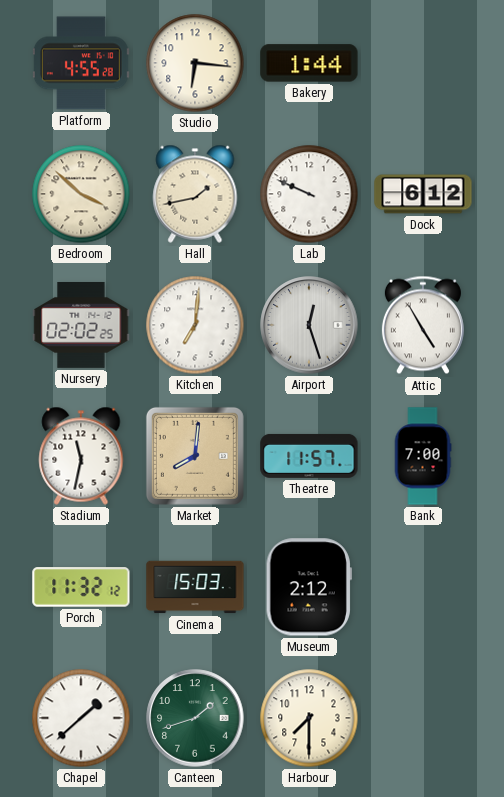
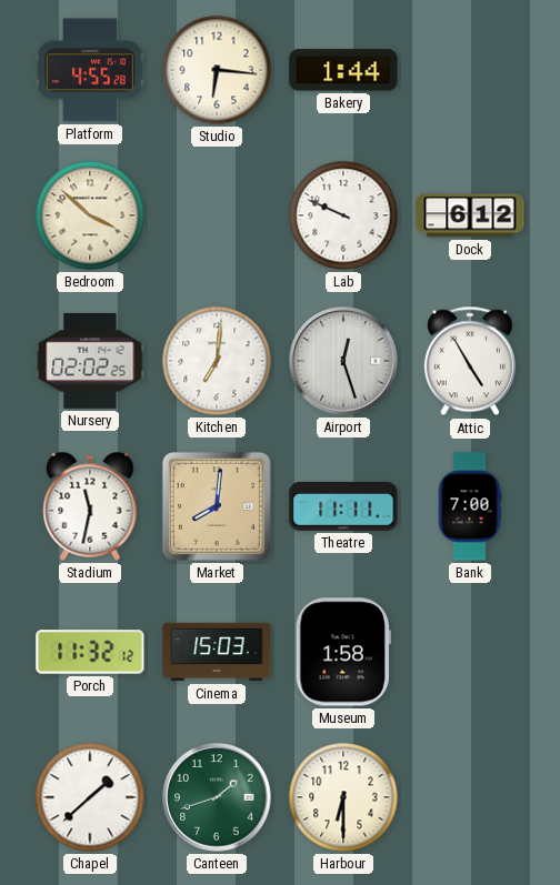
Hall: 1:43 -> none
Theatre: 11:57 -> 11:11
Museum: 2:12 -> 1:58
Harbour: 7:30 -> 6:30
